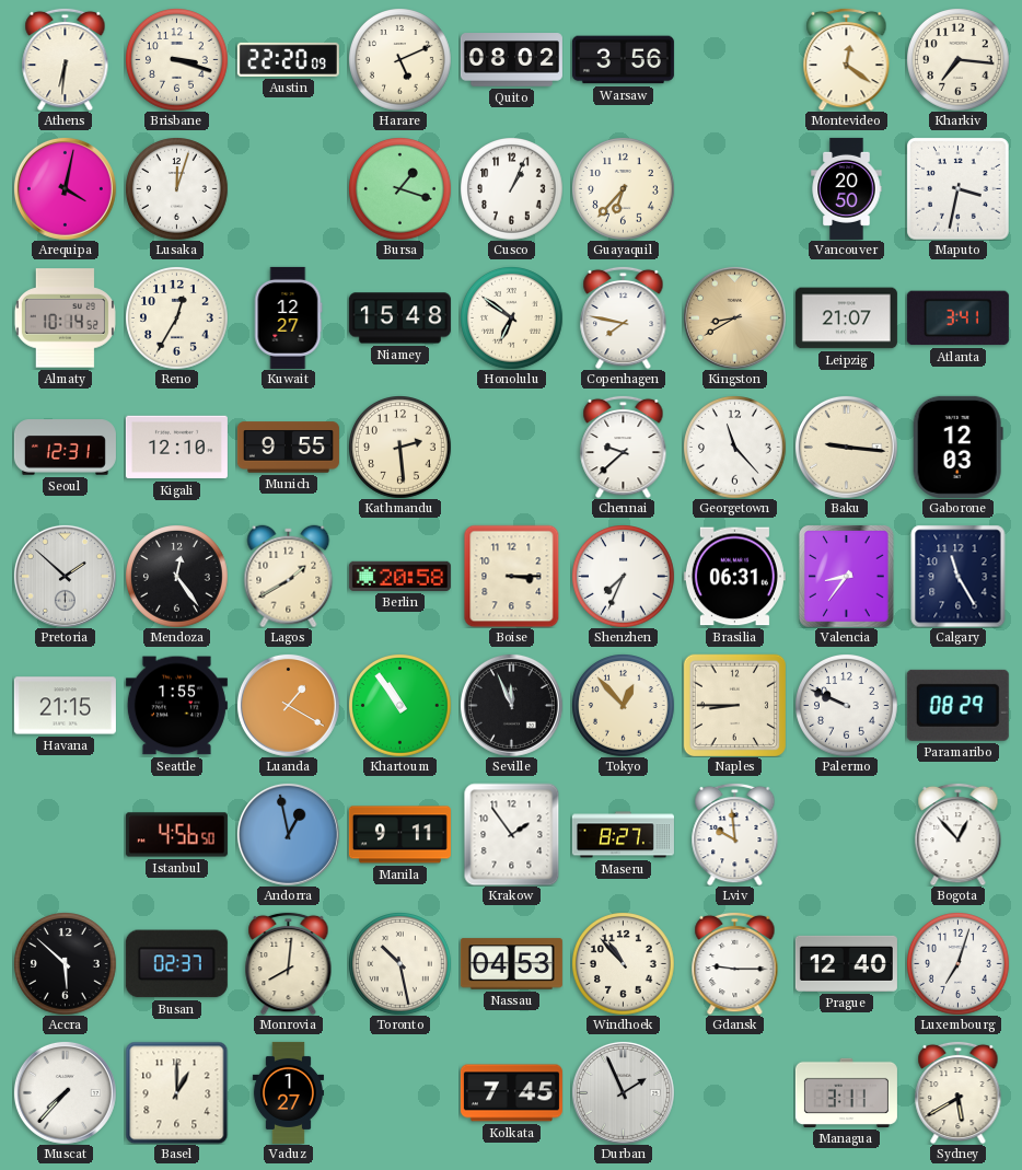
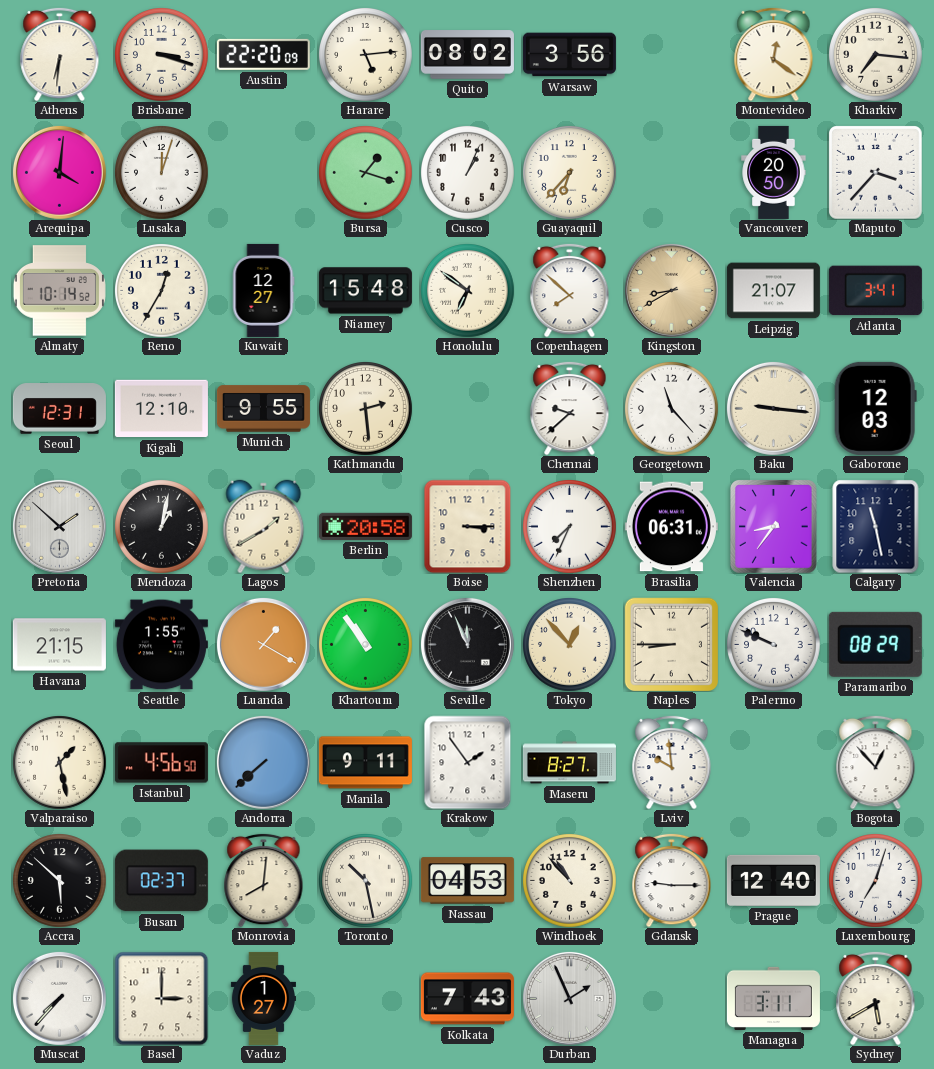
Harare: 5:11 -> 5:14
Arequipa: 4:02 -> 4:01
Maputo: 3:32 -> 3:37
Copenhagen: 7:47 -> 7:52
Mendoza: 12:24 -> 1:02
Calgary: 11:25 -> 11:28
Valparaiso: none -> 1:28
Andorra: 12:58 -> 7:38
Basel: 1:00 -> 3:00
Kolkata: 7:45 -> 7:43
